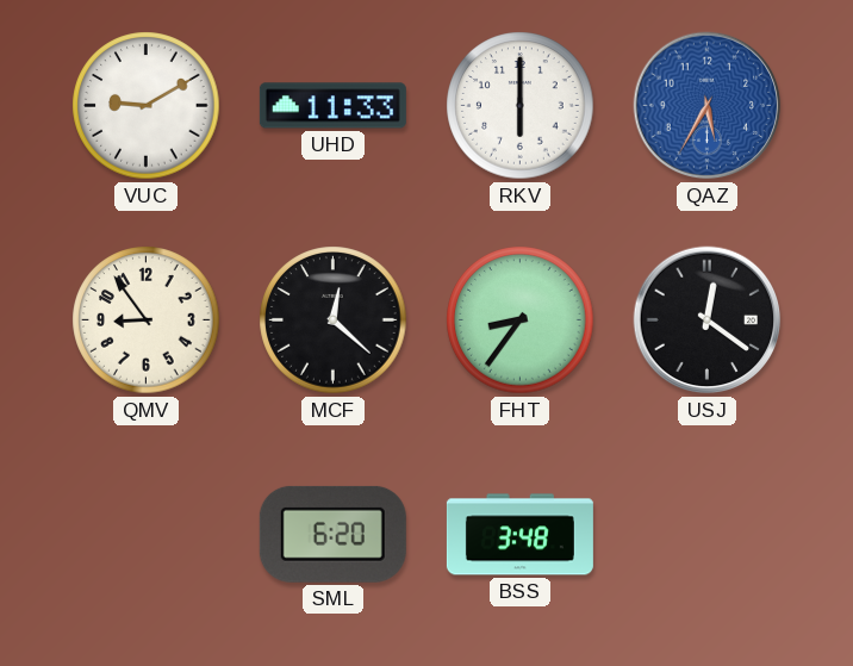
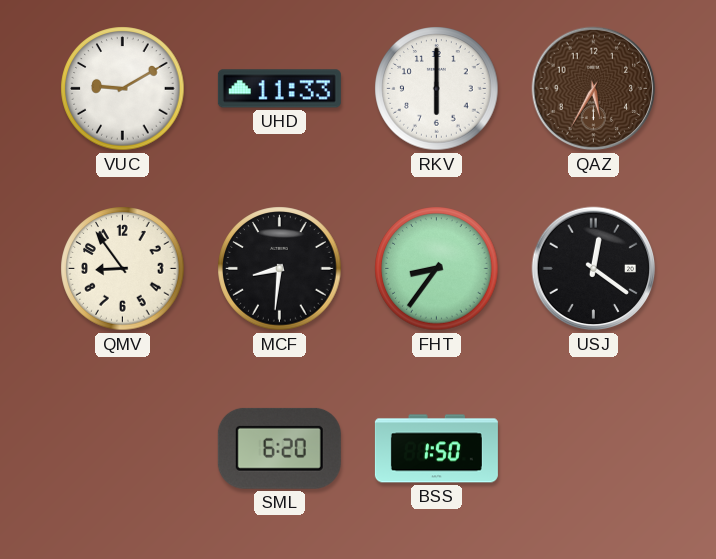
QAZ dial: blue -> brown
MCF: 12:22 -> 8:31
BSS: 3:48 -> 1:50
